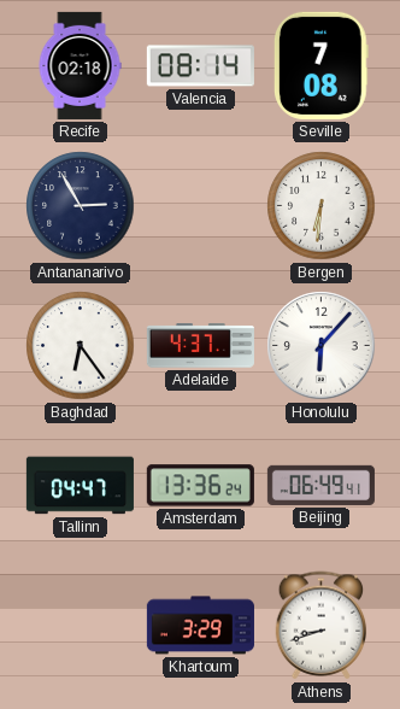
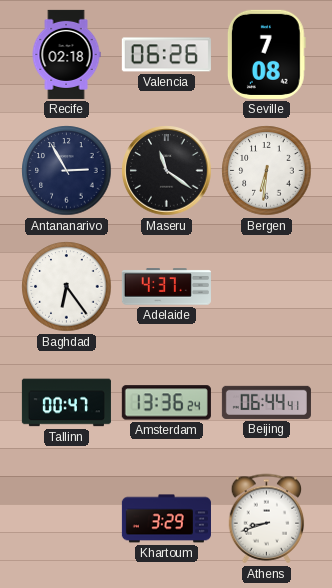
Valencia: 08:14 -> 06:26
Maseru: none -> 11:21
Honolulu: 6:07 -> none
Tallinn: 04:47 -> 00:47
Beijing: 06:49 -> 06:44
